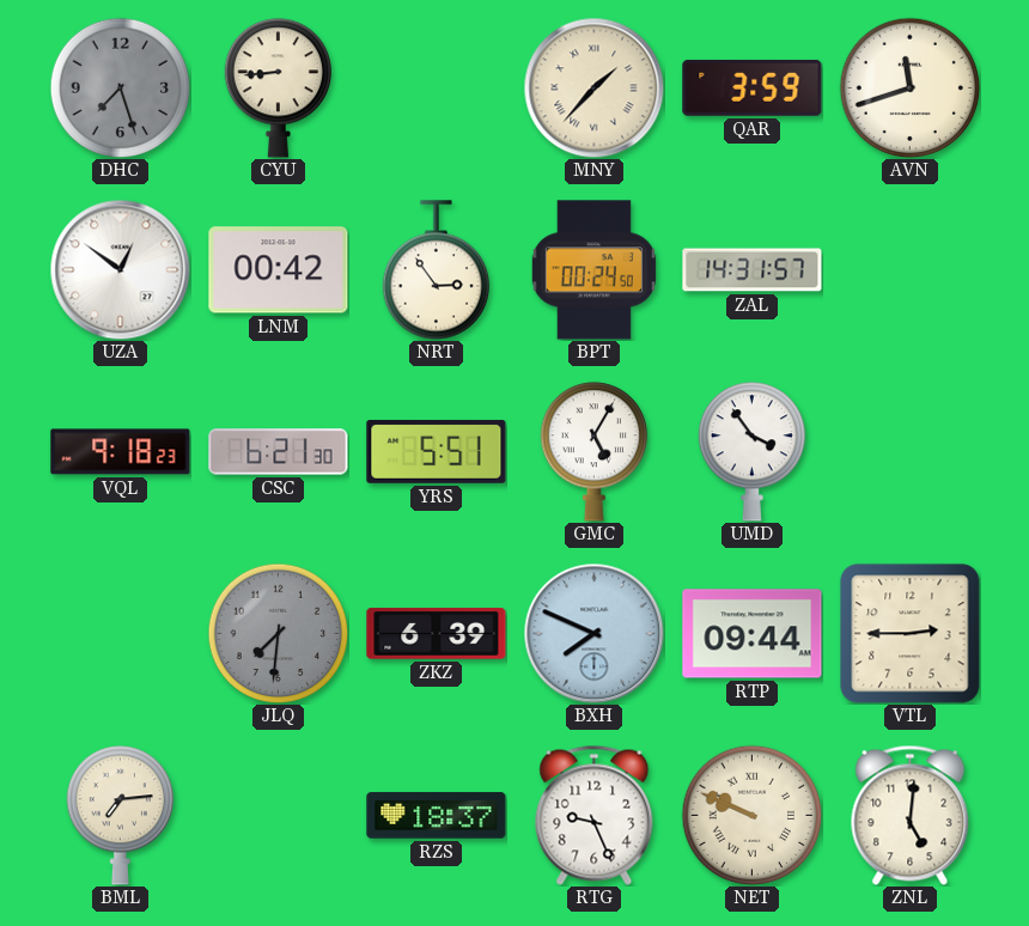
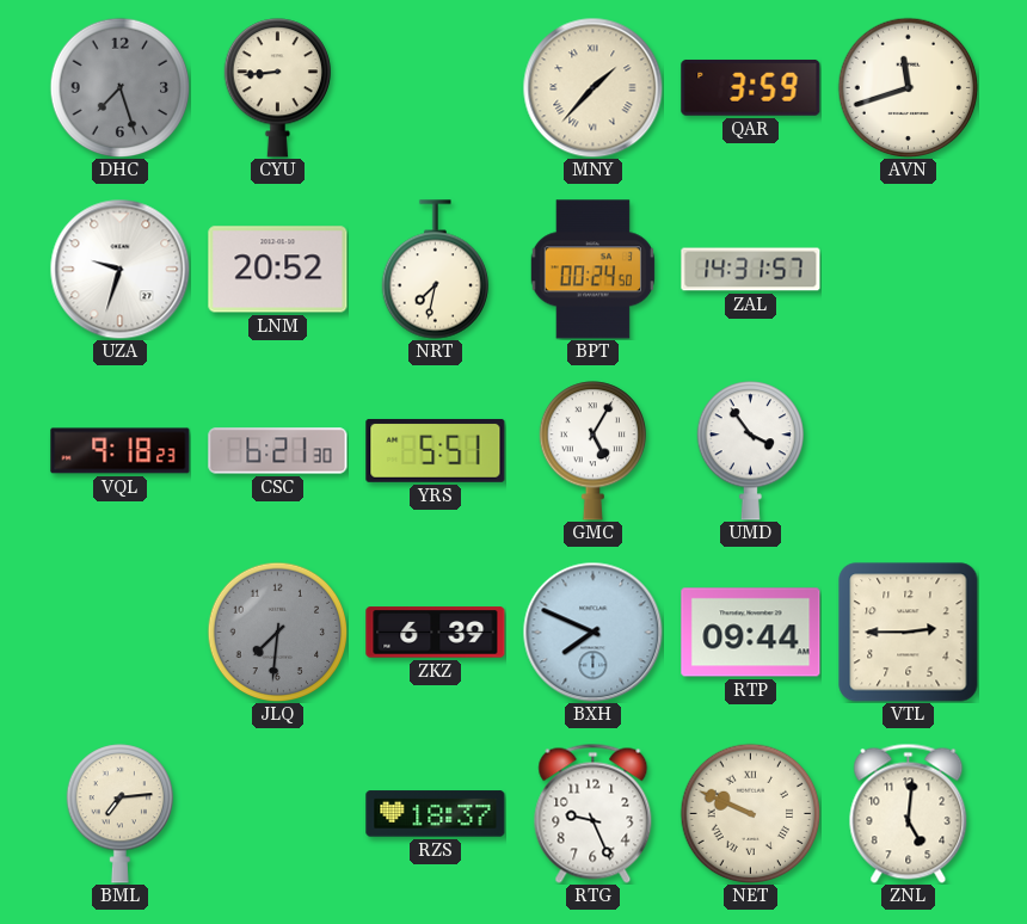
UZA: 12:51 -> 9:33
LNM: 00:42 -> 20:52
NRT: 2:54 -> 7:32
